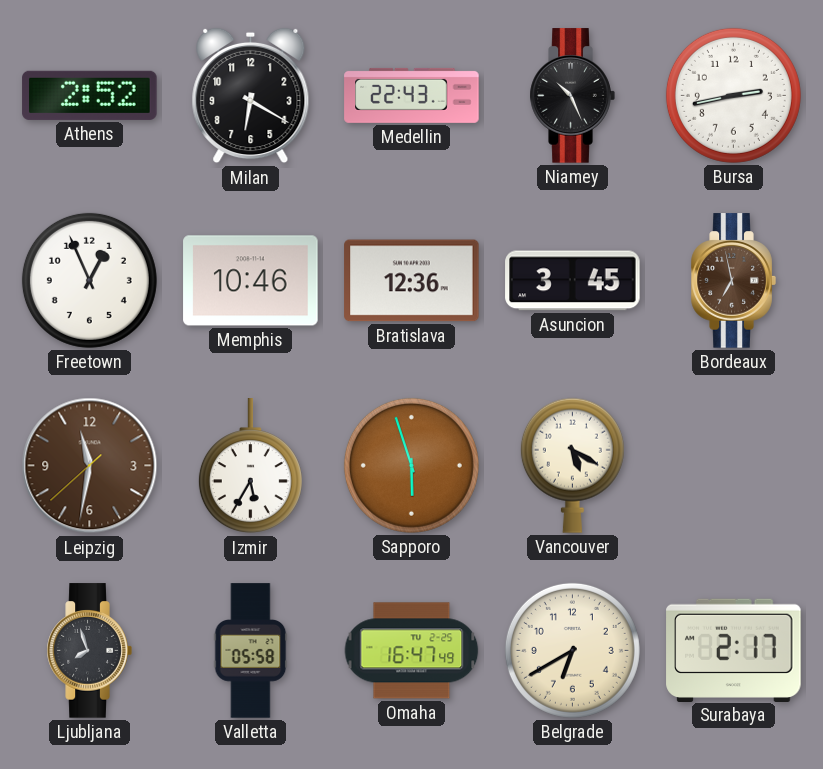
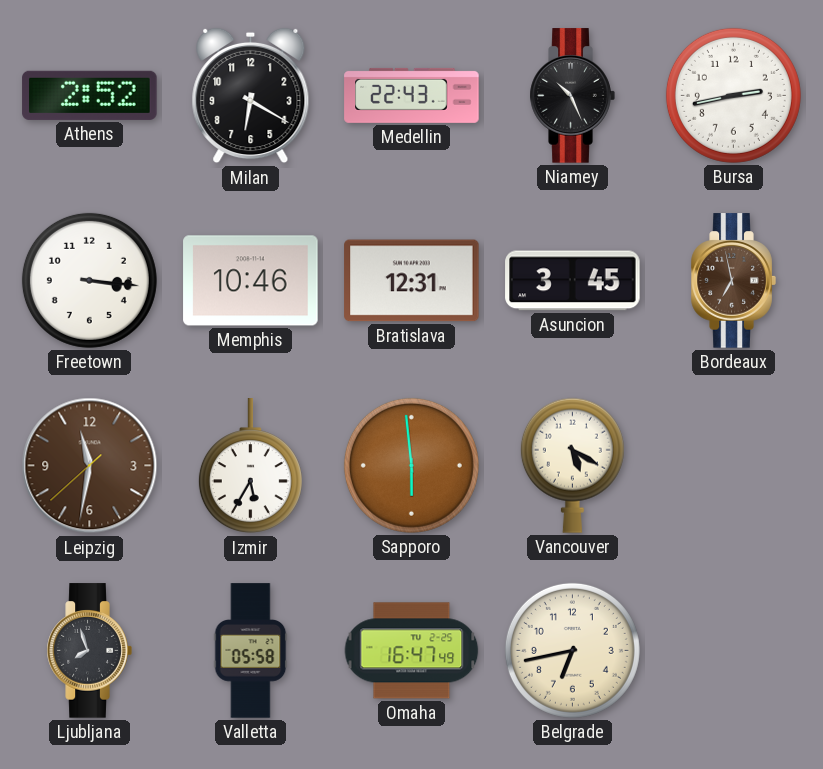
Freetown: 12:56 -> 3:16
Bratislava: 12:36 -> 12:31
Sapporo: 5:57 -> 5:59
Belgrade: 6:40 -> 6:43
Surabaya: 2:17 -> none
